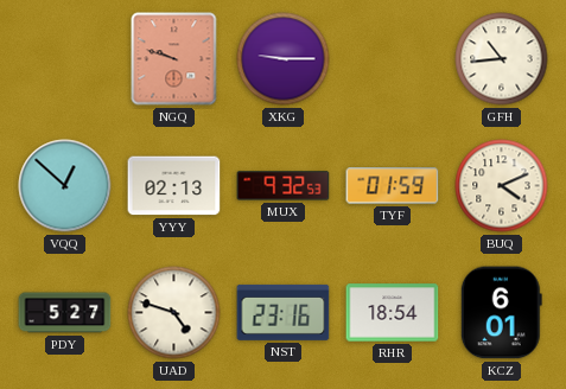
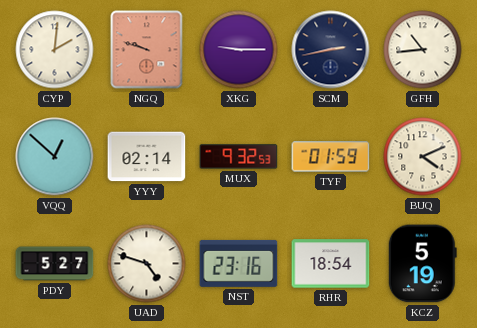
CYP: none -> 2:01
SCM: none -> 2:43
YYY: 02:13 -> 02:14
KCZ: 6:01 -> 5:19
